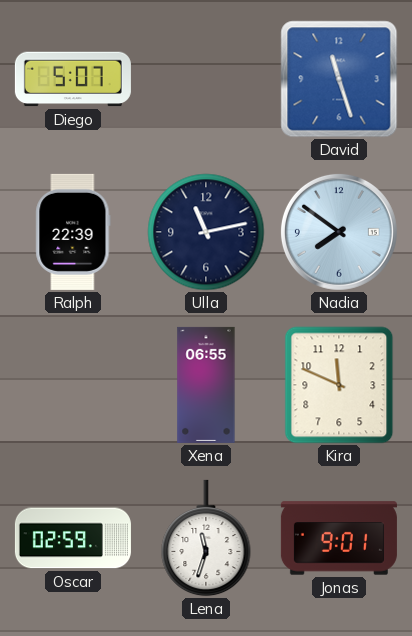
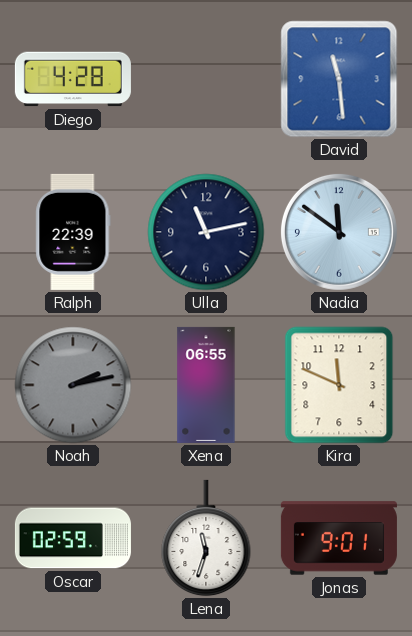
Diego: 5:07 -> 4:28
David: 11:27 -> 11:29
Nadia: 7:51 -> 11:51
Noah: none -> 2:13
